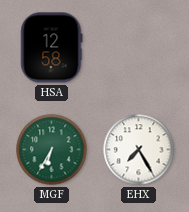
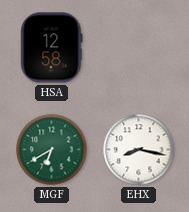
MGF: 6:35 -> 6:40
EHX: 7:25 -> 8:17
